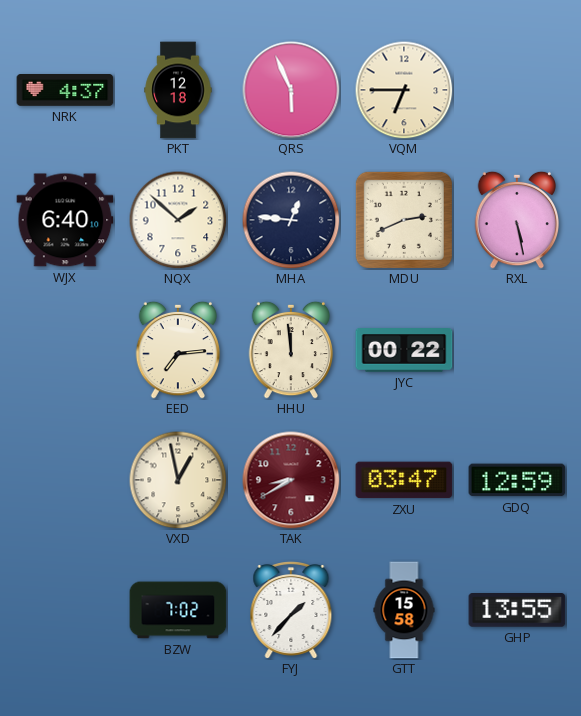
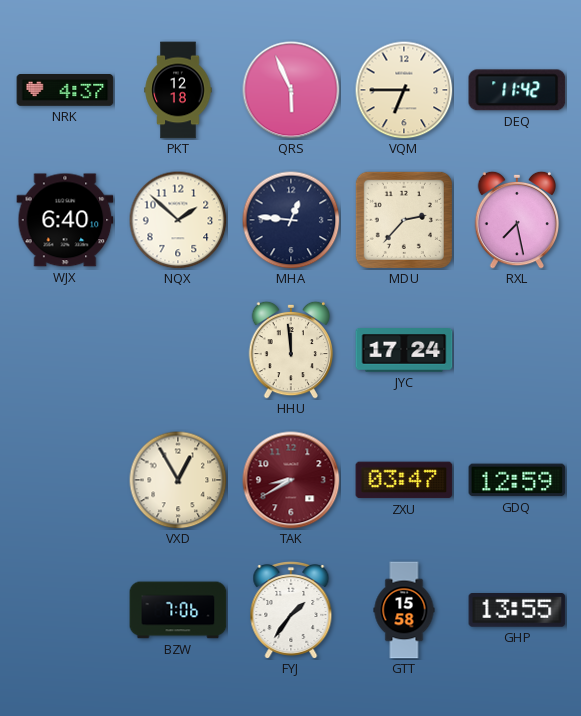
DEQ: none -> 11:42
MDU: 2:41 -> 2:37
RXL: 5:28 -> 7:28
EED: 7:14 -> none
JYC: 00:22 -> 17:24
VXD: 12:58 -> 12:55
BZW: 7:02 -> 7:06
FYJ: 1:37 -> 1:36
